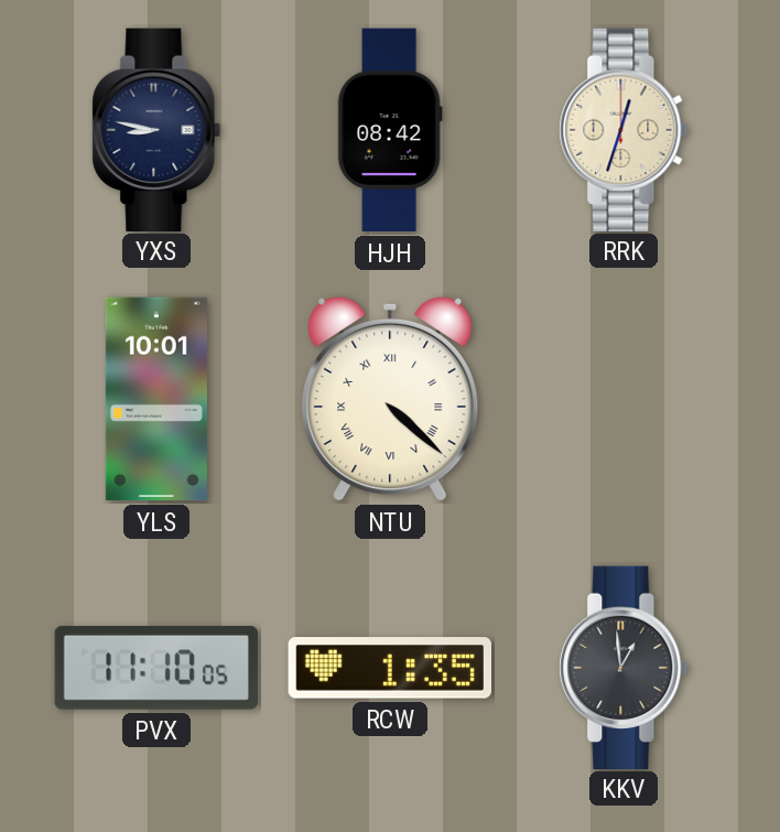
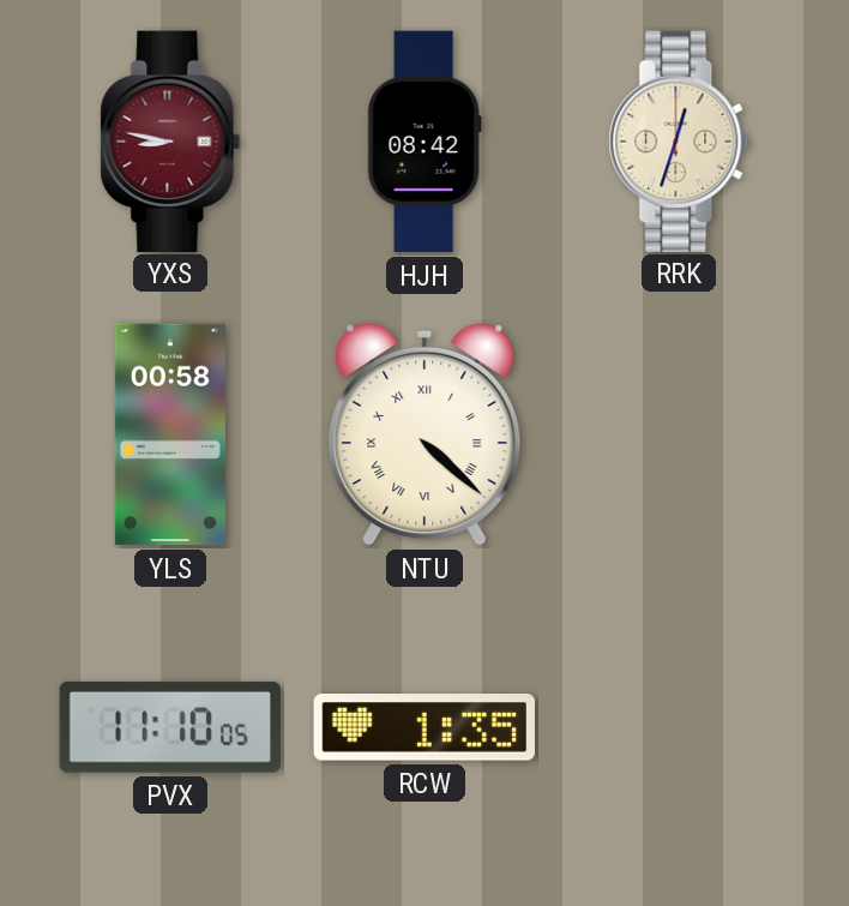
YXS dial: navy -> burgundy
YLS: 10:01 -> 00:58
KKV: 12:59 -> none
